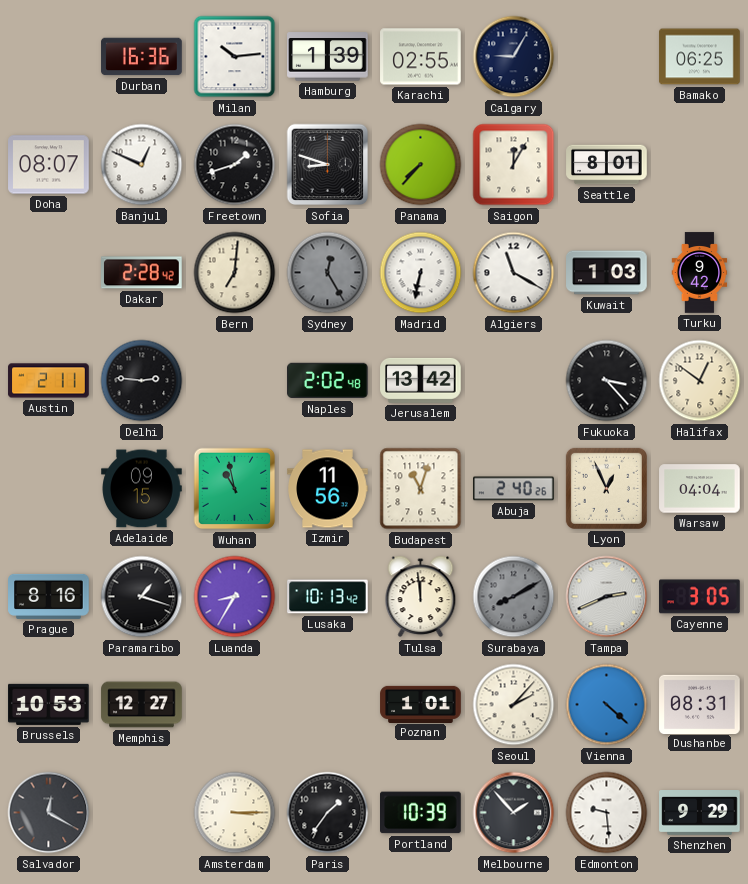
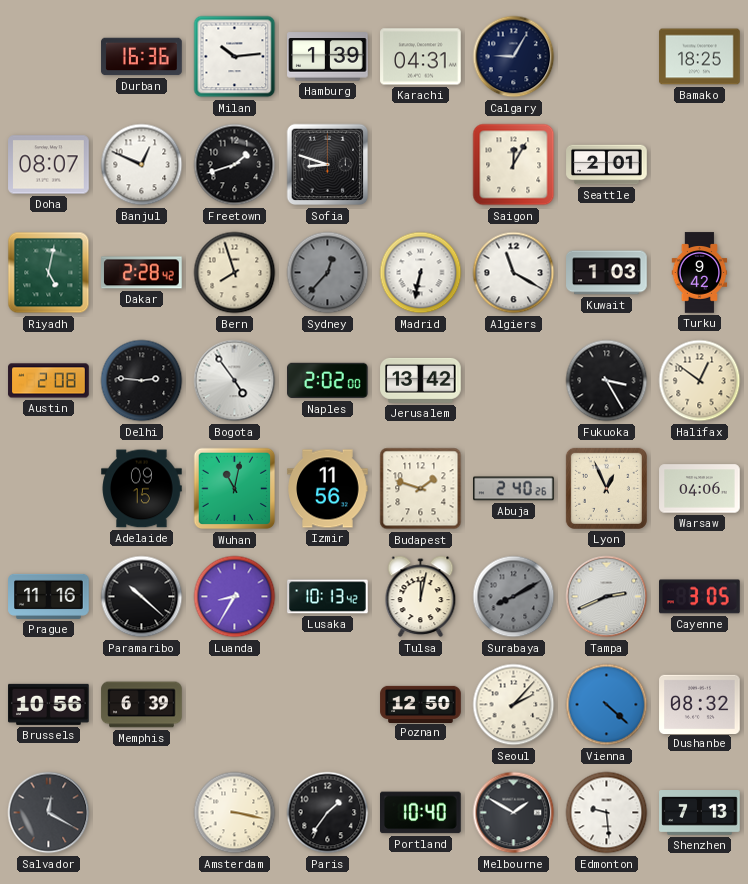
Karachi: 02:55 -> 04:31
Bamako: 06:25 -> 18:25
Panama: 7:37 -> none
Seattle: 8:01 -> 2:01
Riyadh: none -> 5:02
Bern: 7:01 -> 7:57
Sydney: 12:25 -> 12:37
Austin: 2:11 -> 2:08
Bogota: none -> 4:54
Naples: 2:02:48 -> 2:02:00
Fukuoka: 3:23 -> 3:25
Wuhan: 10:58 -> 11:02
Budapest: 11:03 -> 1:48
Warsaw: 04:04 -> 04:06
Prague: 8:16 -> 11:16
Paramaribo: 1:18 -> 10:22
Tulsa: 11:59 -> 12:02
Brussels: 10:53 -> 10:56
Memphis: 12:27 -> 6:39
Poznan: 1:01 -> 12:50
Dushanbe: 08:31 -> 08:32
Amsterdam: 3:15 -> 3:17
Portland: 10:39 -> 10:40
Melbourne: 1:53 -> 1:50
Shenzhen: 9:29 -> 7:13
